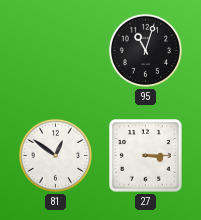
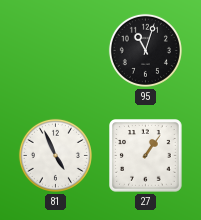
81: 12:51 -> 4:56
27: 3:15 -> 1:06
